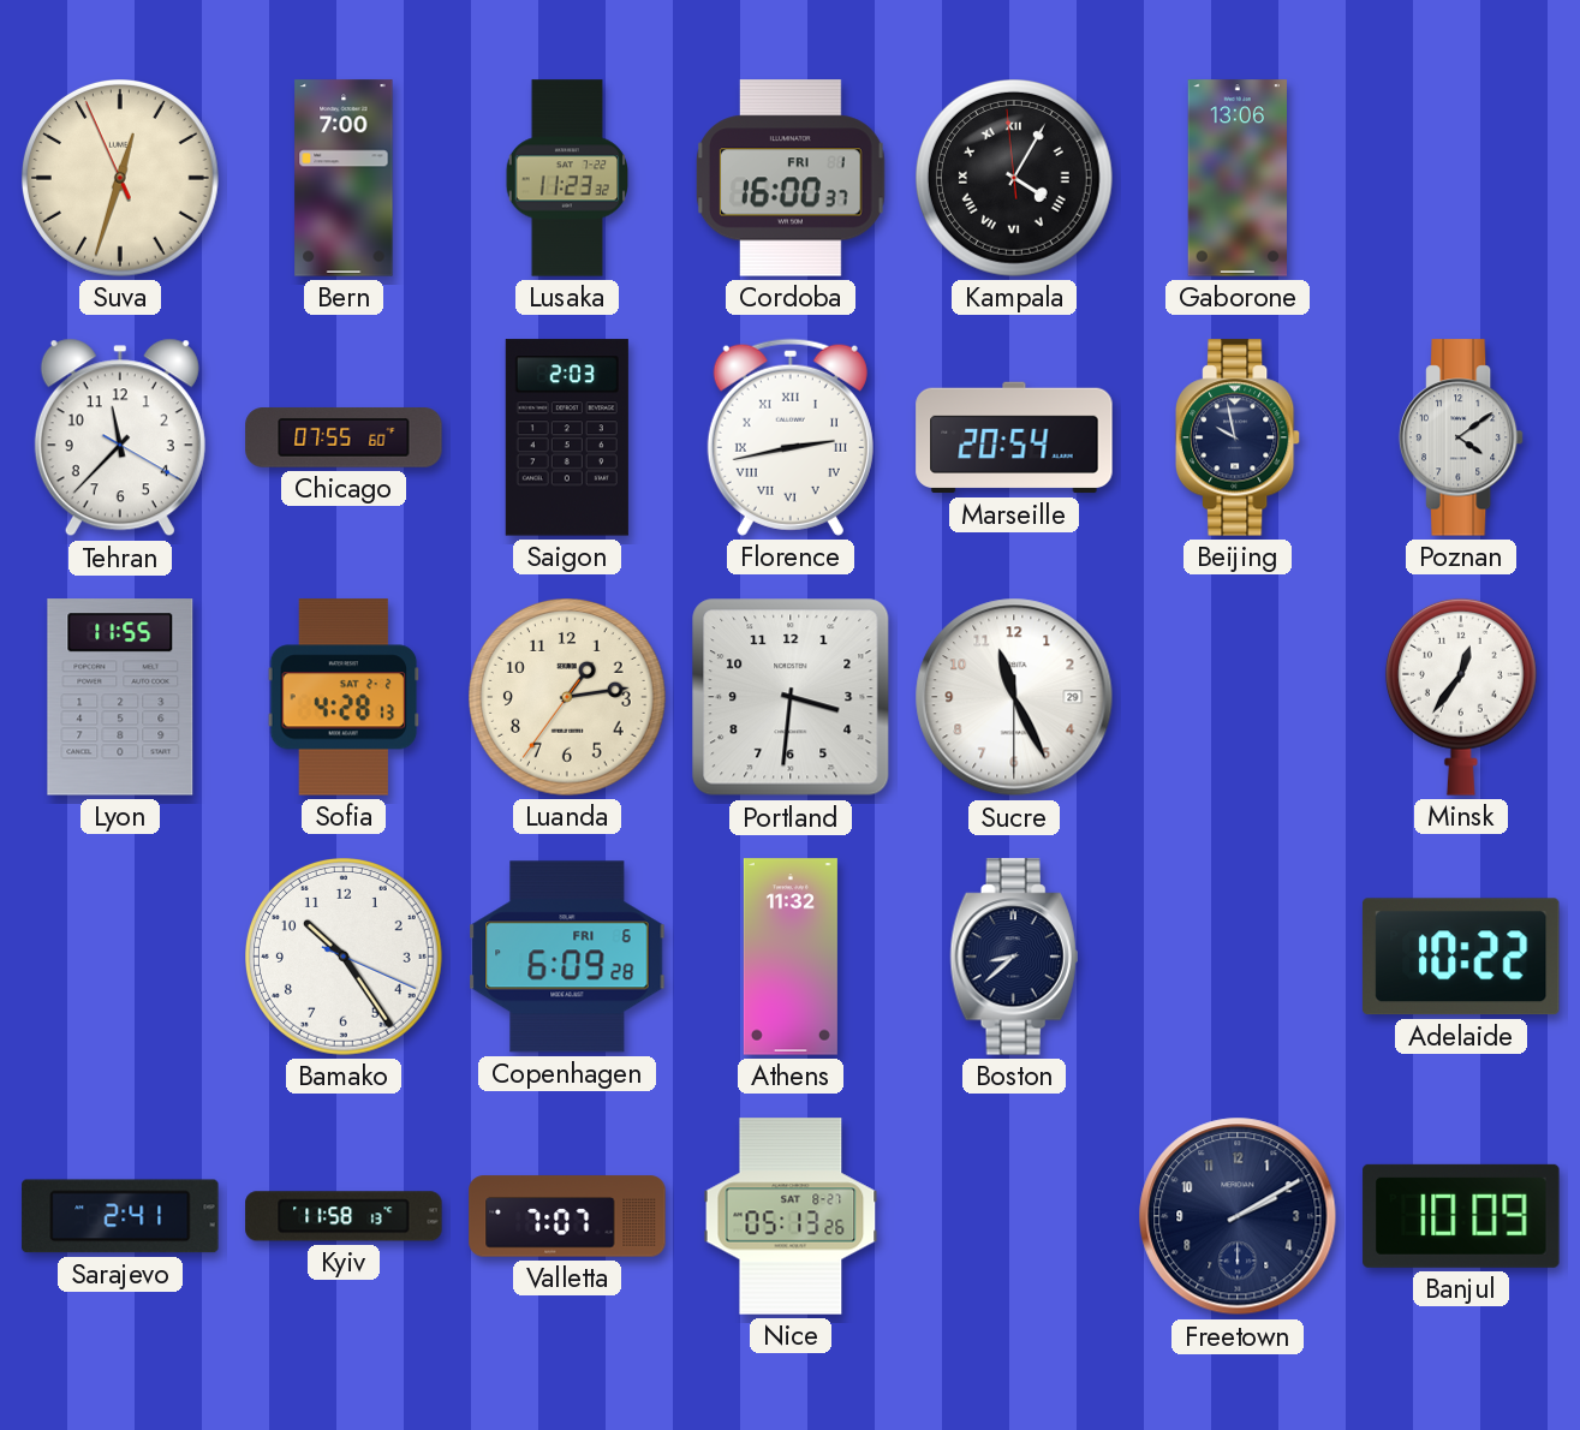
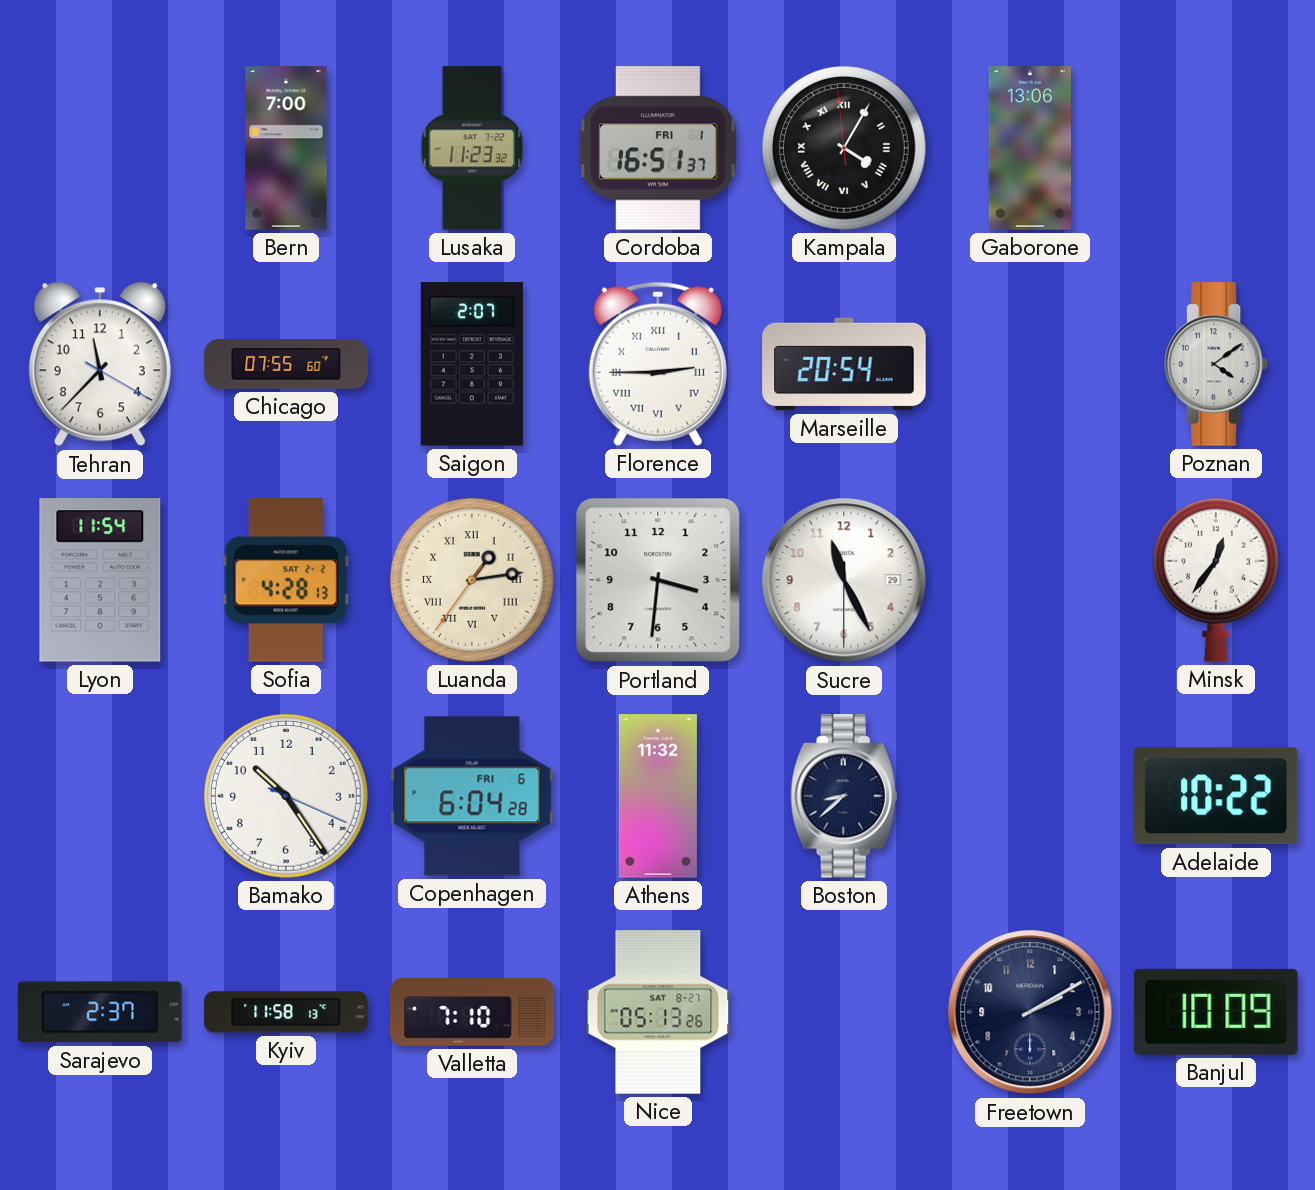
Suva: 12:32 -> none
Cordoba: 16:00 -> 16:51
Saigon: 2:03 -> 2:07
Florence: 2:43 -> 2:45
Beijing: 9:58 -> none
Lyon: 11:55 -> 11:54
Luanda numerals: Arabic -> Roman
Copenhagen: 6:09 -> 6:04
Sarajevo: 2:41 -> 2:37
Valletta: 7:07 -> 7:10
